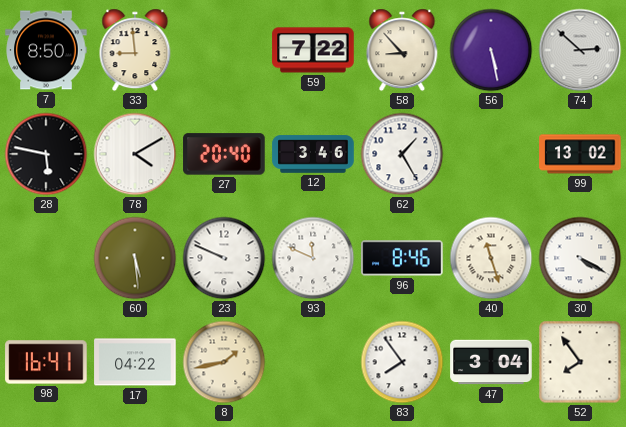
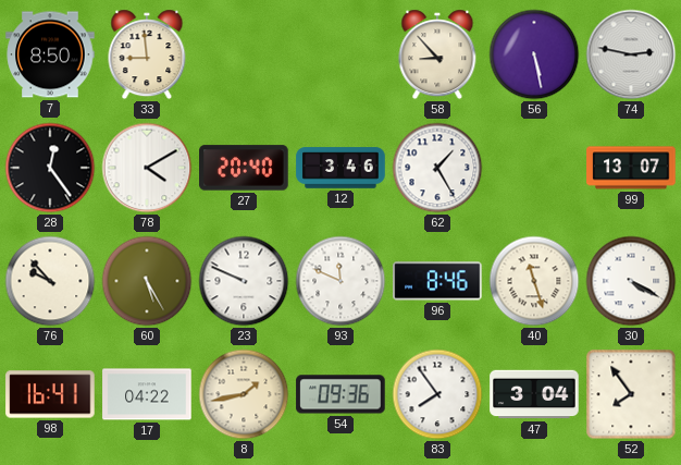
59: 7:22 -> none
74: 2:52 -> 2:47
28: 5:47 -> 12:24
99: 13:02 -> 13:07
76: none -> 9:53
60: 5:29 -> 5:25
54: none -> 09:36
